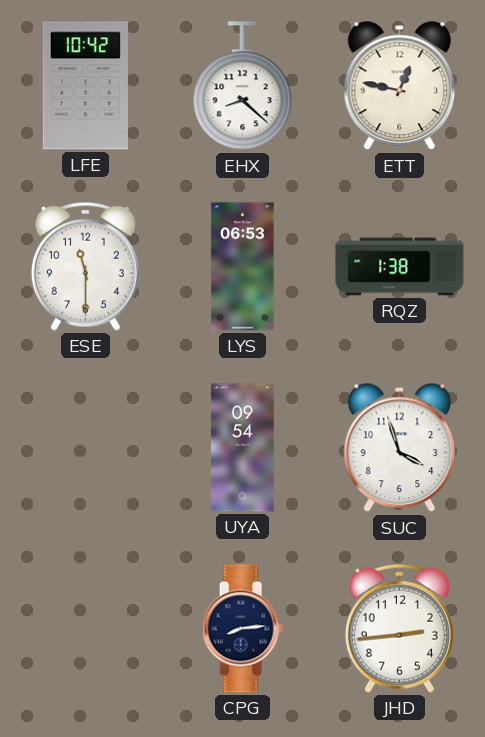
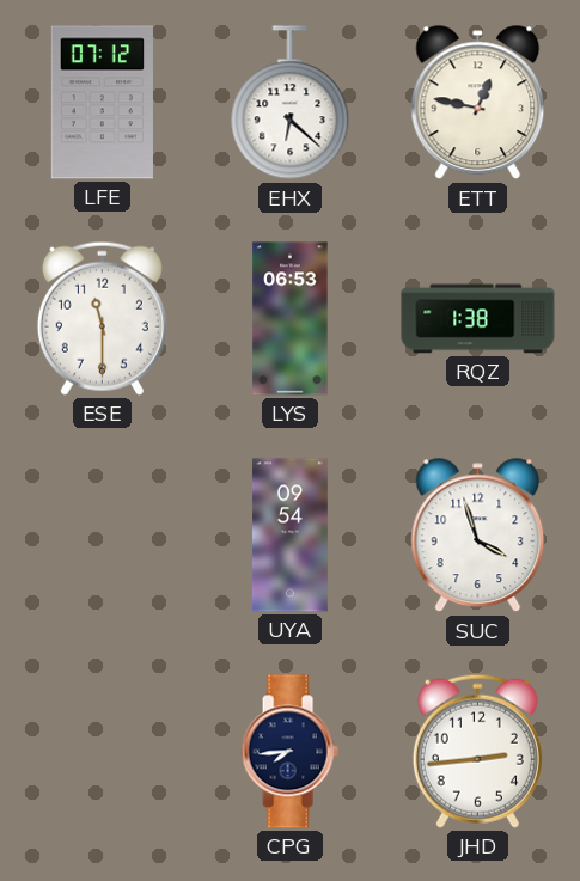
LFE: 10:42 -> 07:12
EHX: 8:22 -> 6:22
CPG: 8:14 -> 7:44
